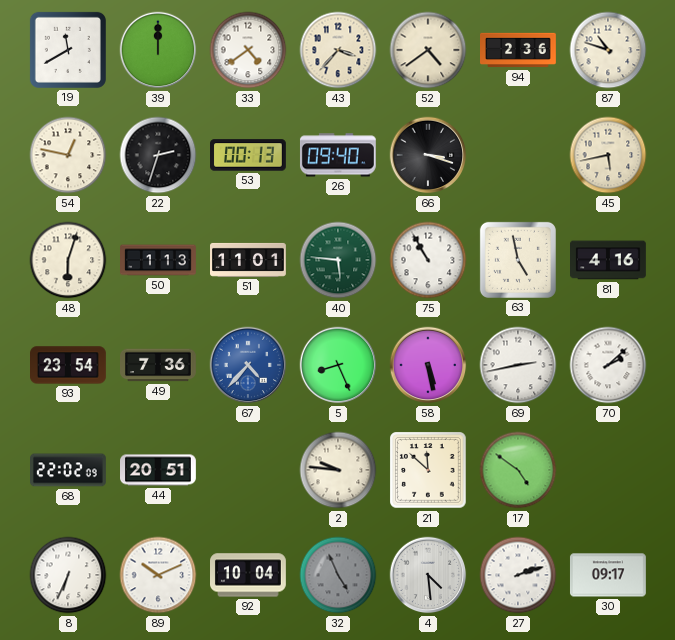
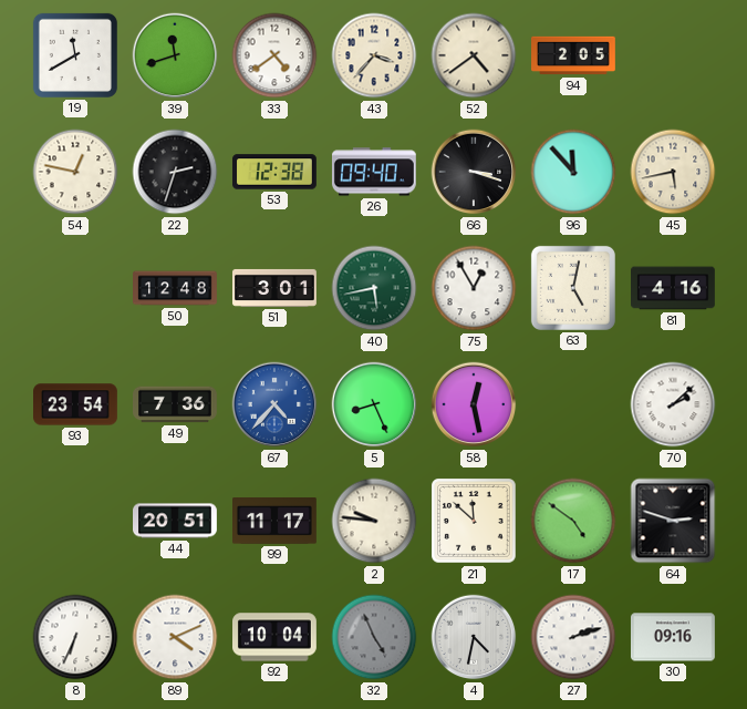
39: 12:00 -> 11:42
94: 2:36 -> 2:05
87: 10:48 -> none
53: 00:13 -> 12:38
96: none -> 11:53
48: 6:03 -> none
50: 1:13 -> 12:48
51: 11:01 -> 3:01
40: 5:46 -> 5:43
75: 10:55 -> 12:55
63: 4:58 -> 5:02
58: 5:28 -> 12:28
69: 2:43 -> none
68: 22:02 -> none
99: none -> 11:17
64: none -> 2:48
89: 10:11 -> 4:11
4: 4:29 -> 4:32
30: 09:17 -> 09:16
